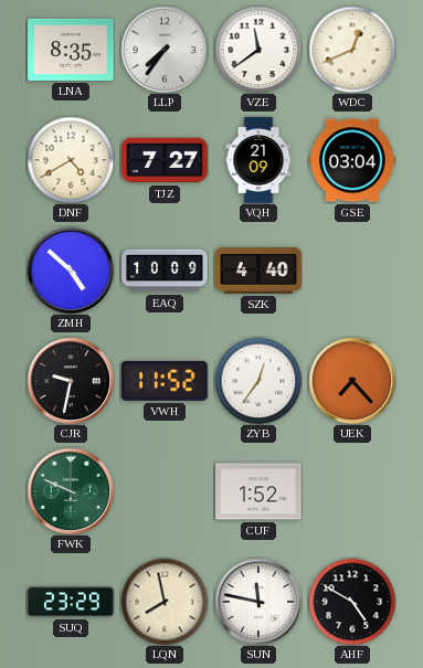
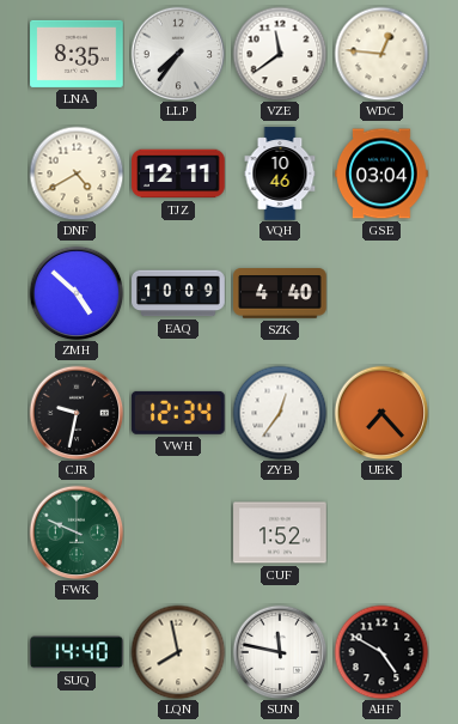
WDC: 12:41 -> 12:46
TJZ: 7:27 -> 12:11
VQH: 21:09 -> 10:46
VWH: 11:52 -> 12:34
SUQ: 23:29 -> 14:40
